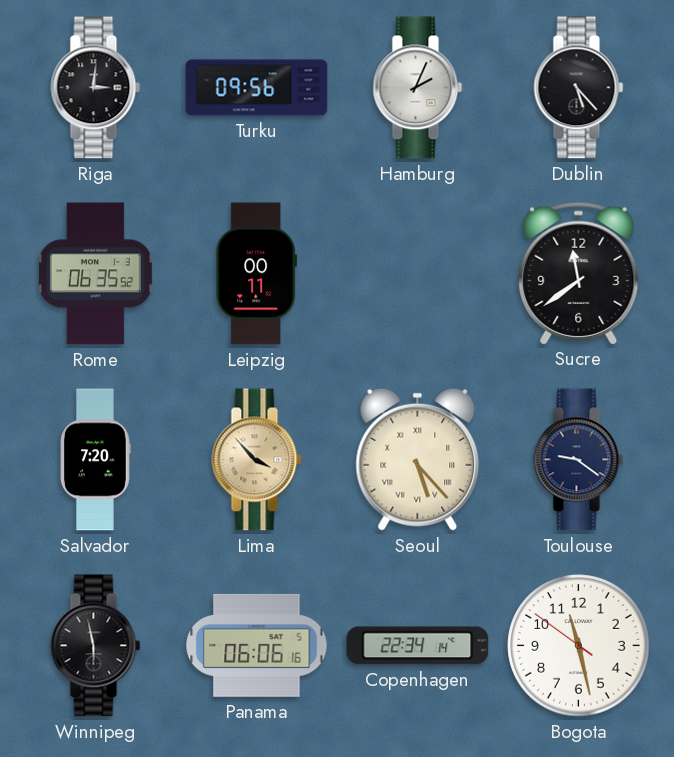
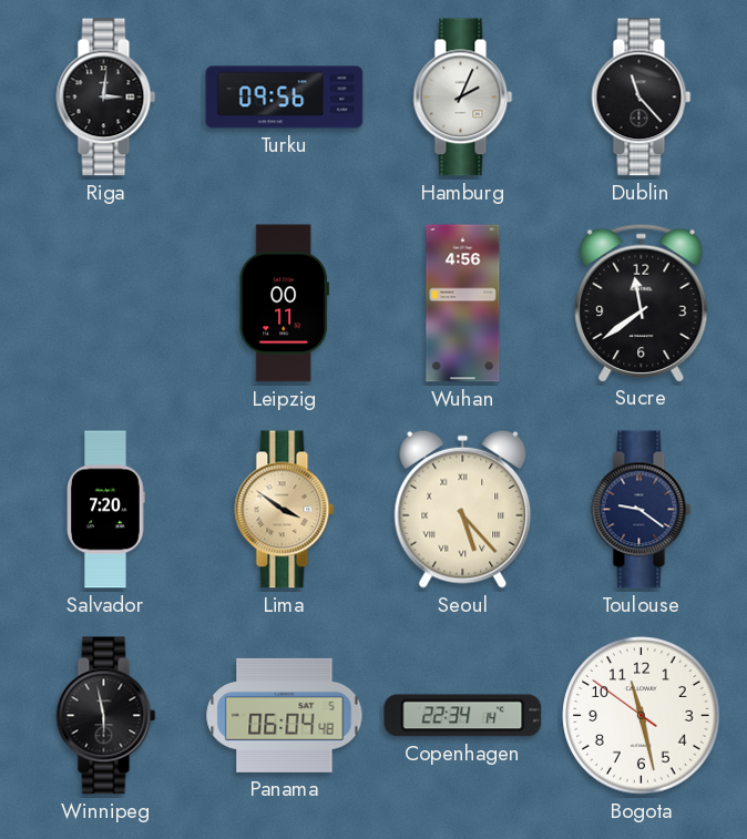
Dublin: 5:23 -> 11:23
Rome: 06:35 -> none
Wuhan: none -> 4:56
Lima: 3:53 -> 3:51
Panama: 06:06 -> 06:04
